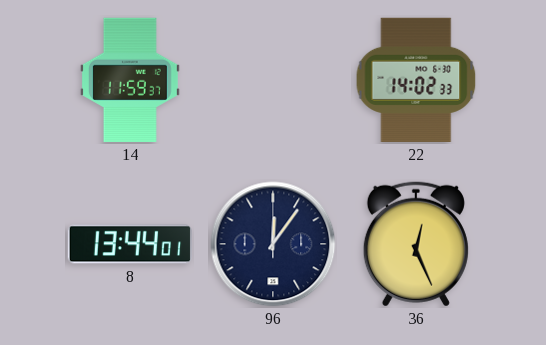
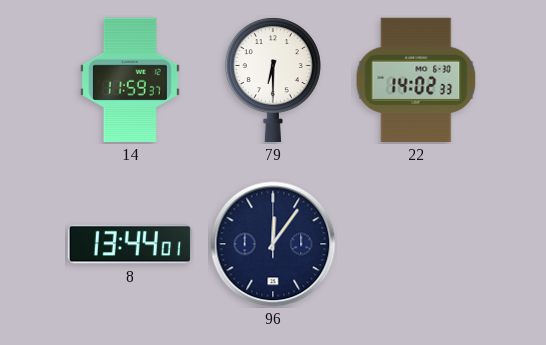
79: none -> 6:30
36: 12:26 -> none
